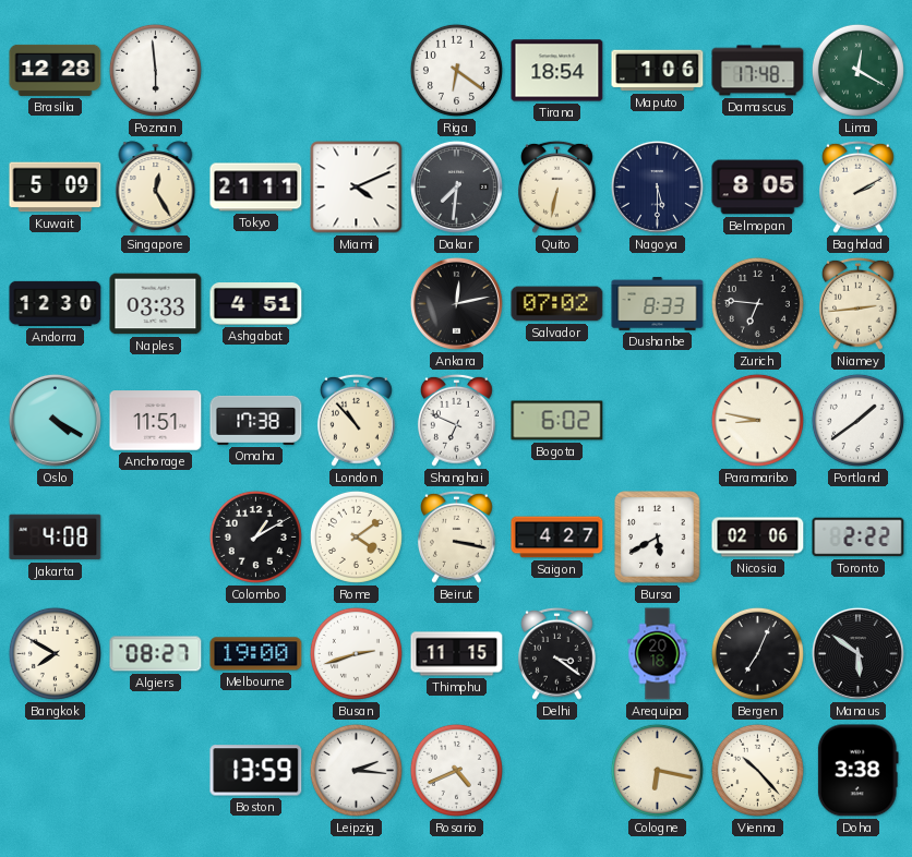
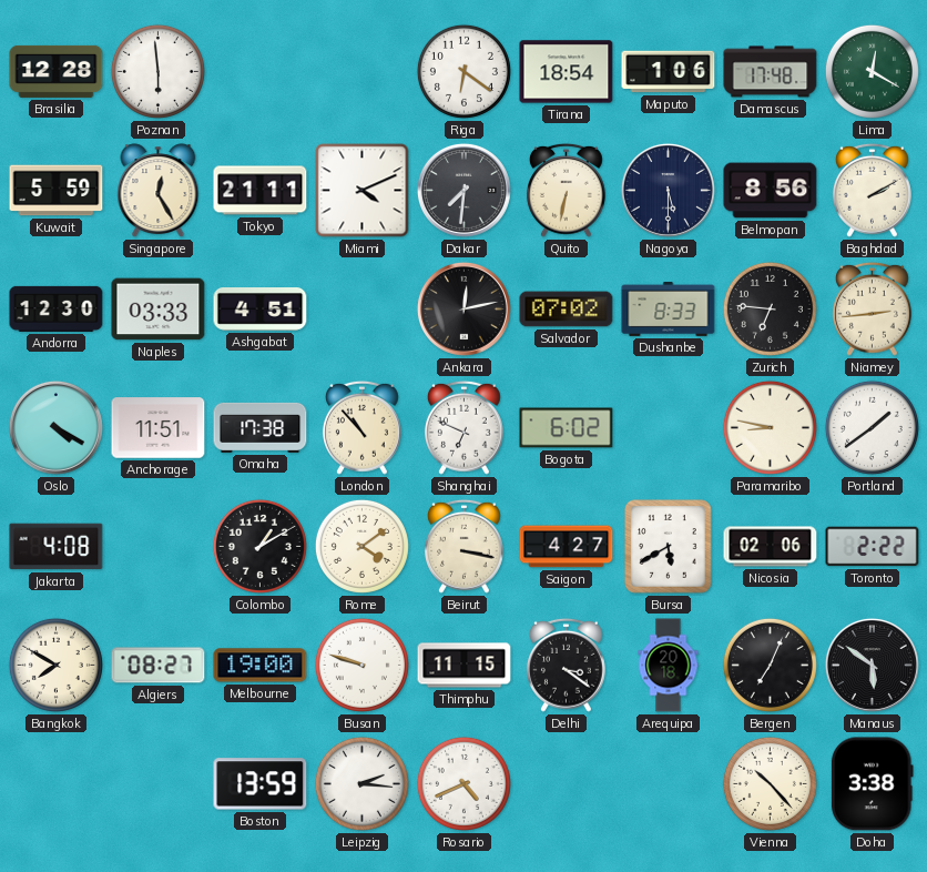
Kuwait: 5:09 -> 5:59
Belmopan: 8:05 -> 8:56
Busan: 2:42 -> 9:48
Cologne: 6:17 -> none
